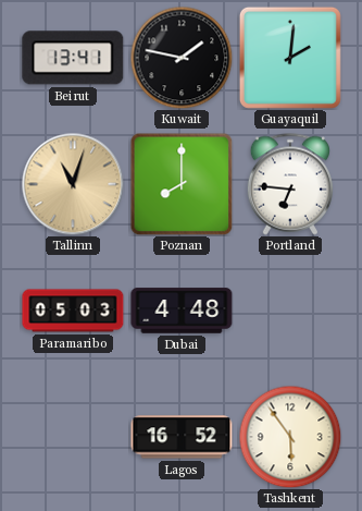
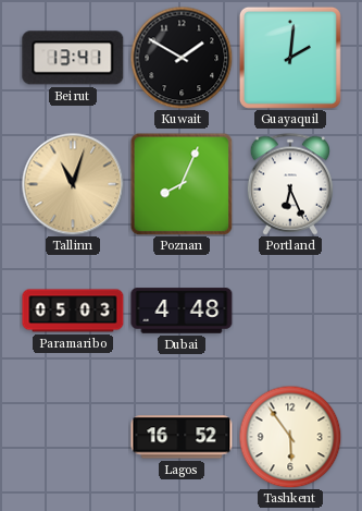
Kuwait: 1:47 -> 1:50
Poznan: 8:00 -> 8:04
Portland: 6:46 -> 6:26
